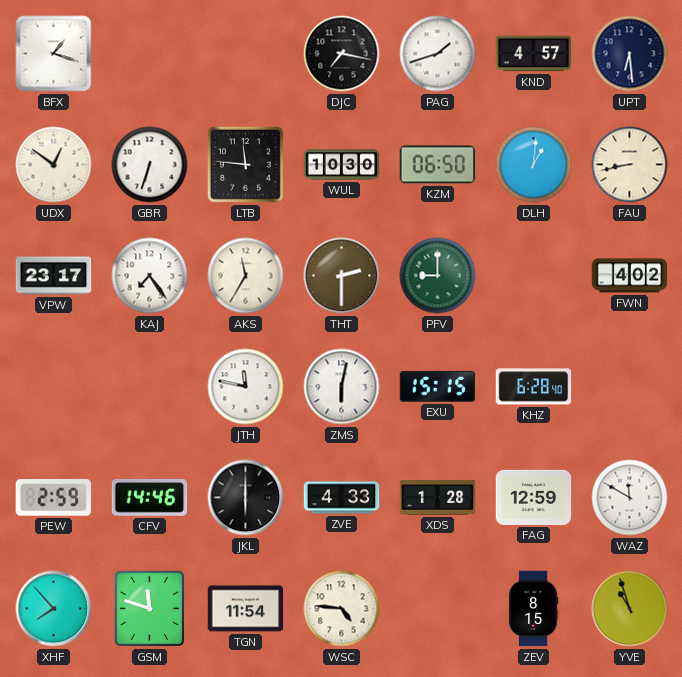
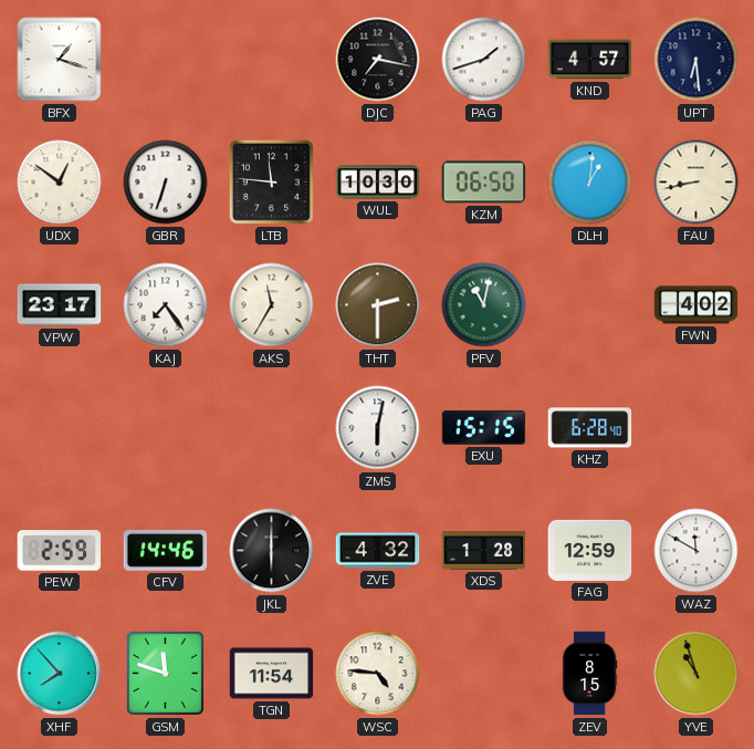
PFV: 9:00 -> 11:02
JTH: 11:47 -> none
ZVE: 4:33 -> 4:32
